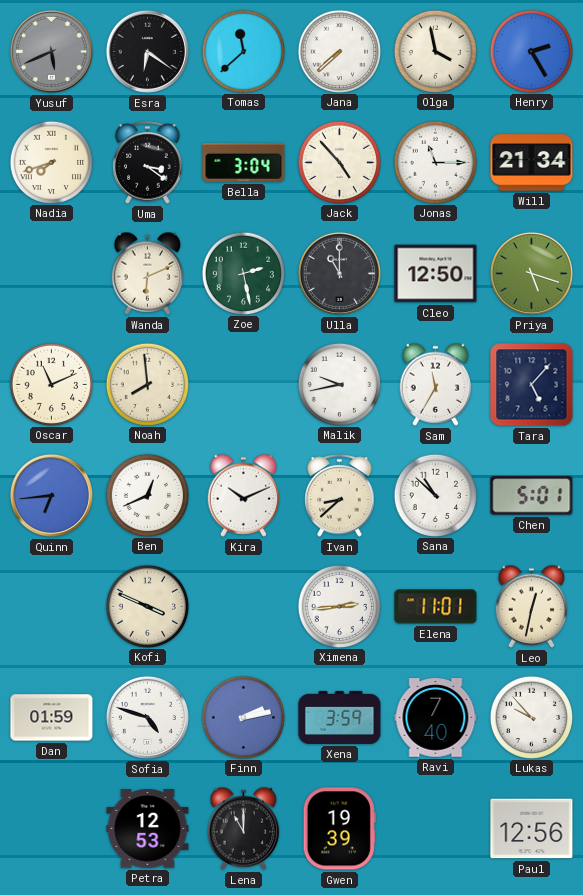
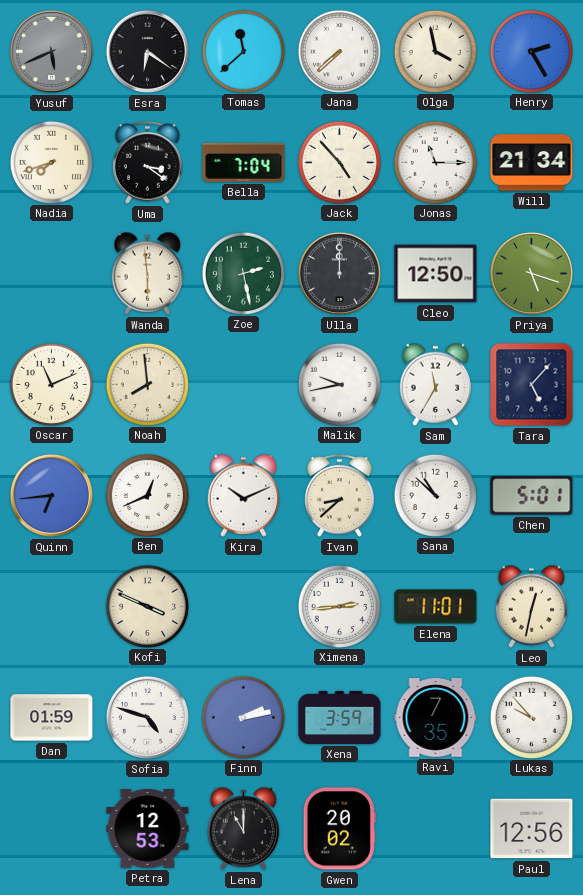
Bella: 3:04 -> 7:04
Wanda: 6:11 -> 5:59
Ulla: 11:00 -> 12:00
Ravi: 7:40 -> 7:35
Gwen: 19:39 -> 20:02
